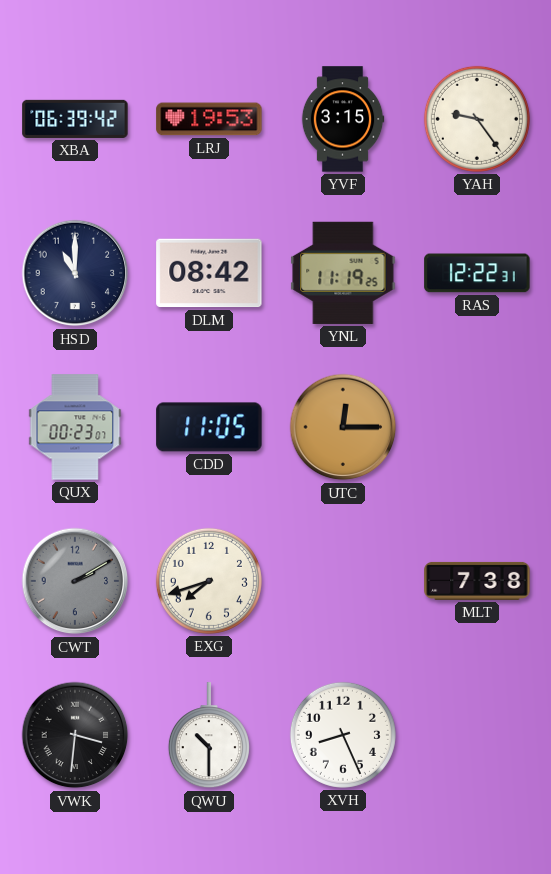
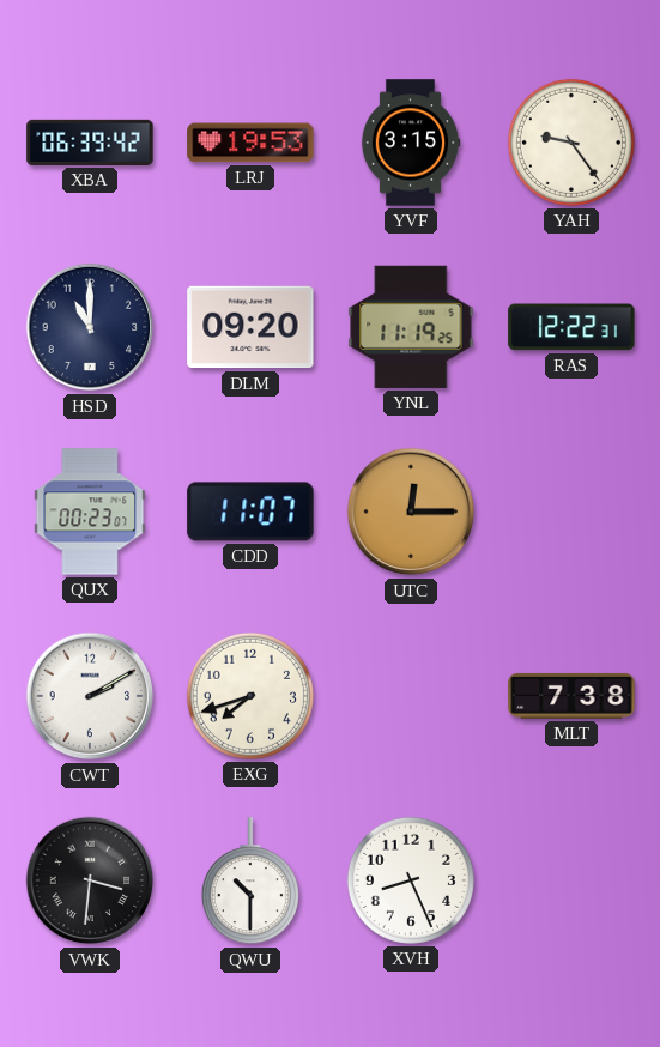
DLM: 08:42 -> 09:20
CDD: 11:05 -> 11:07
CWT dial: grey -> white
